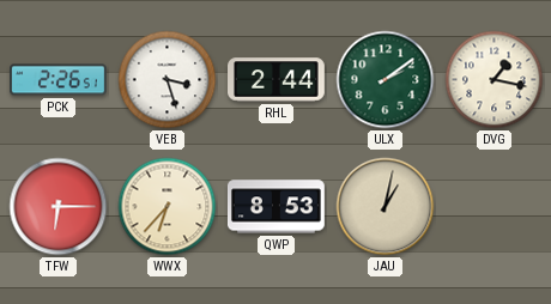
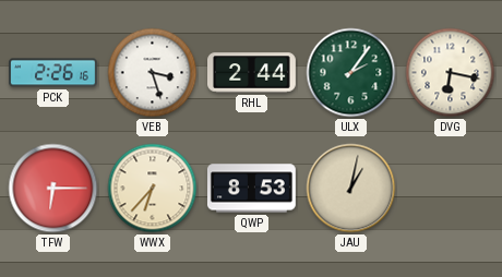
PCK: 2:26:51 -> 2:26:16
ULX: 2:09 -> 2:06
DVG: 1:17 -> 6:17
